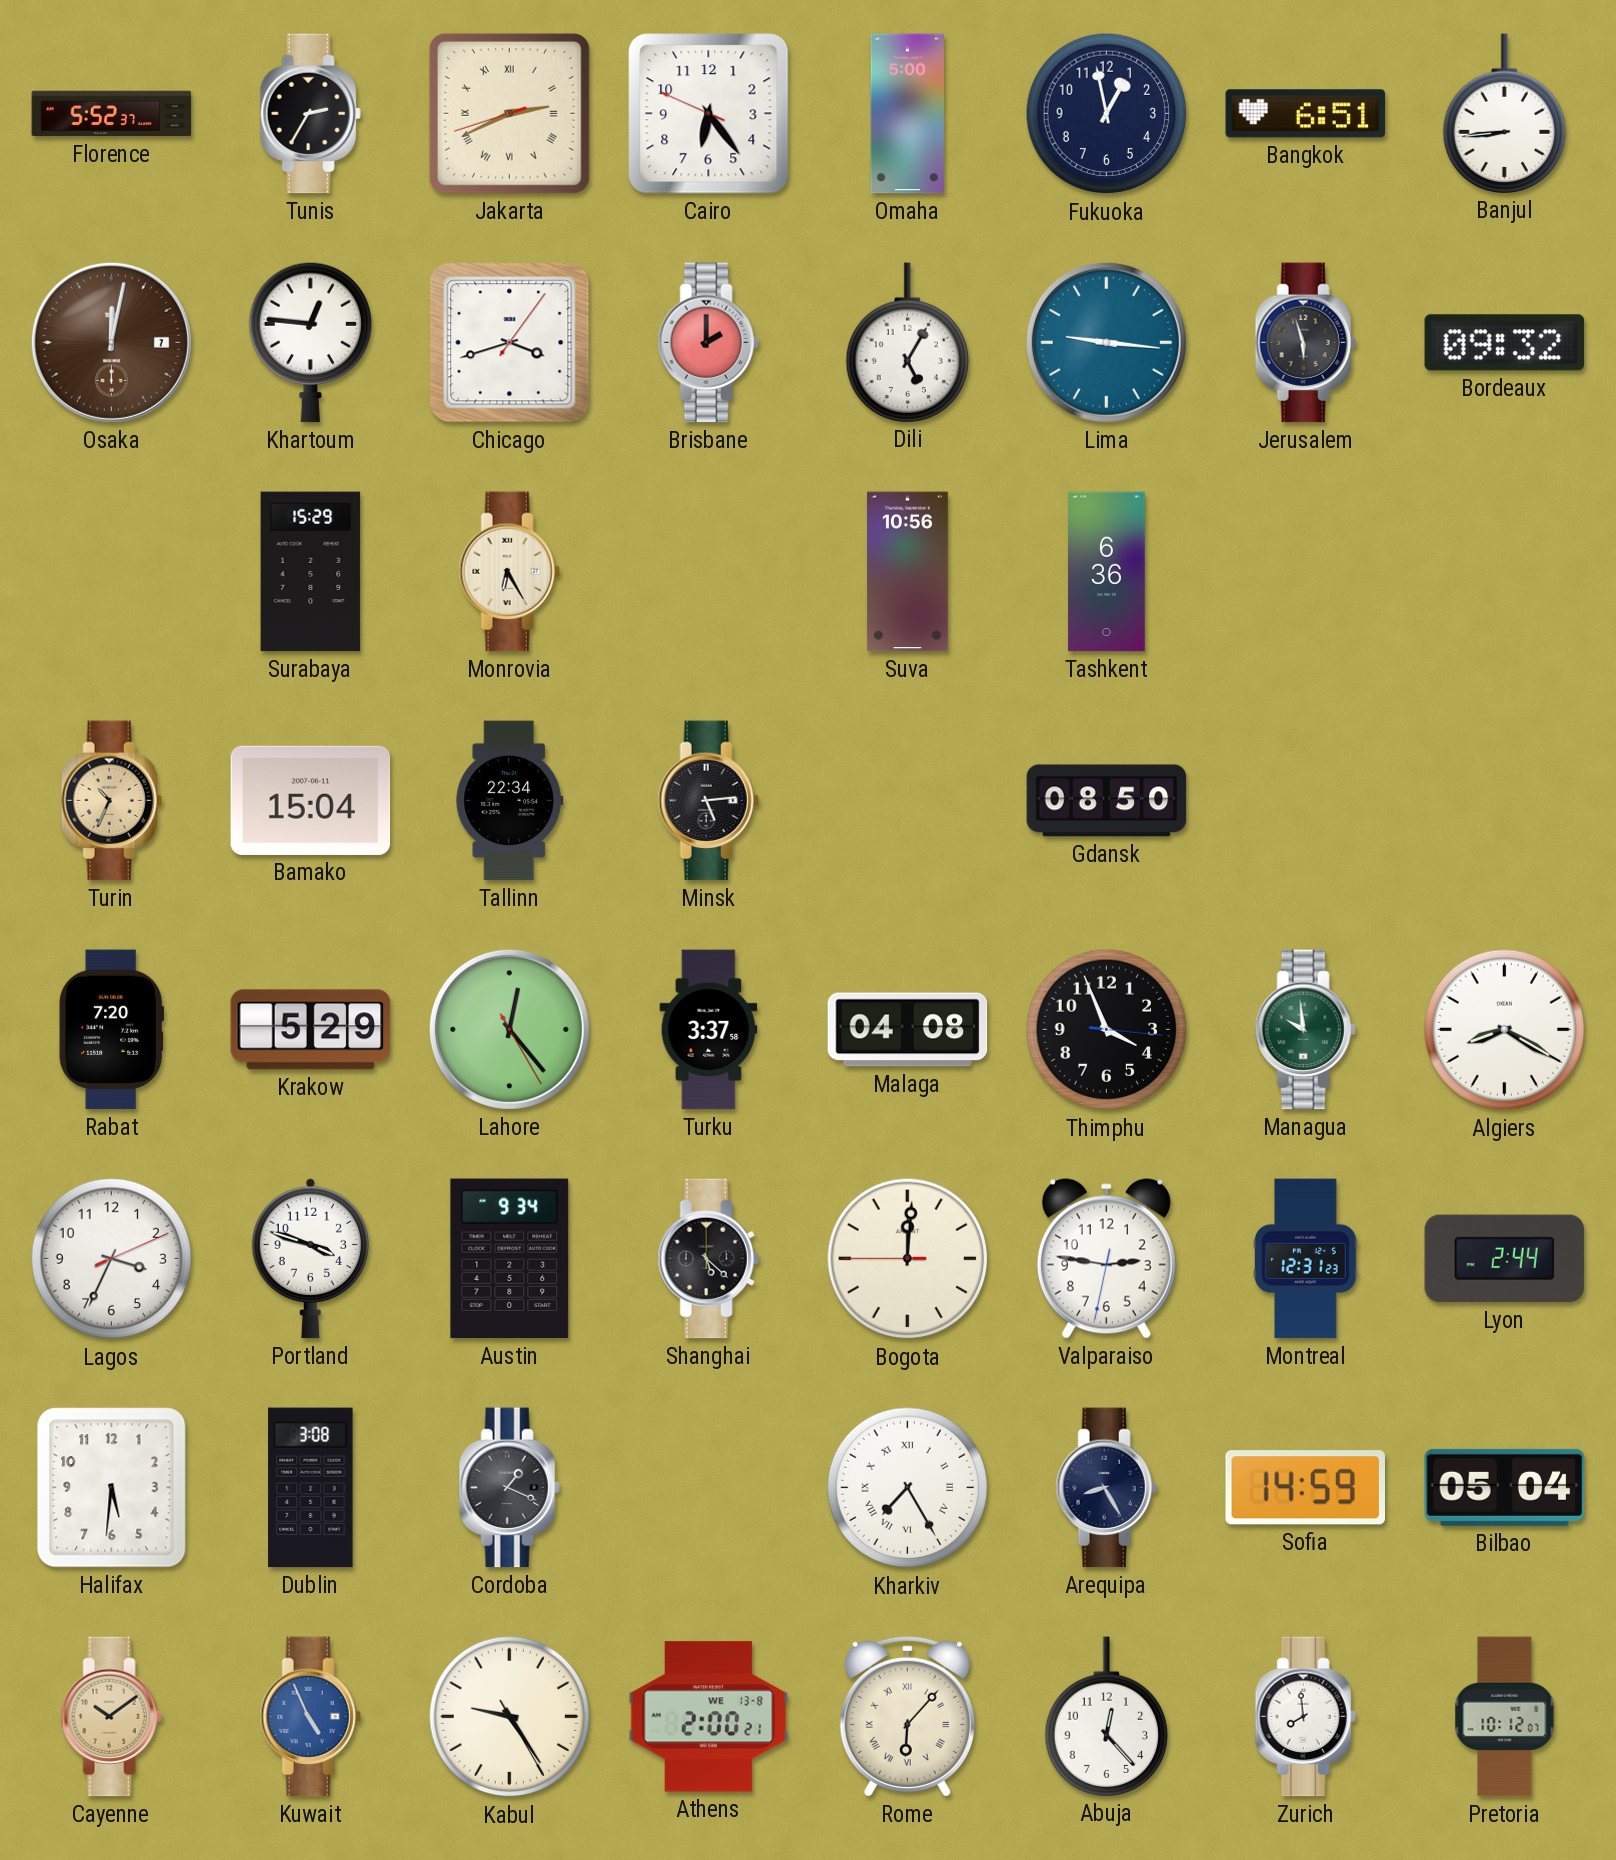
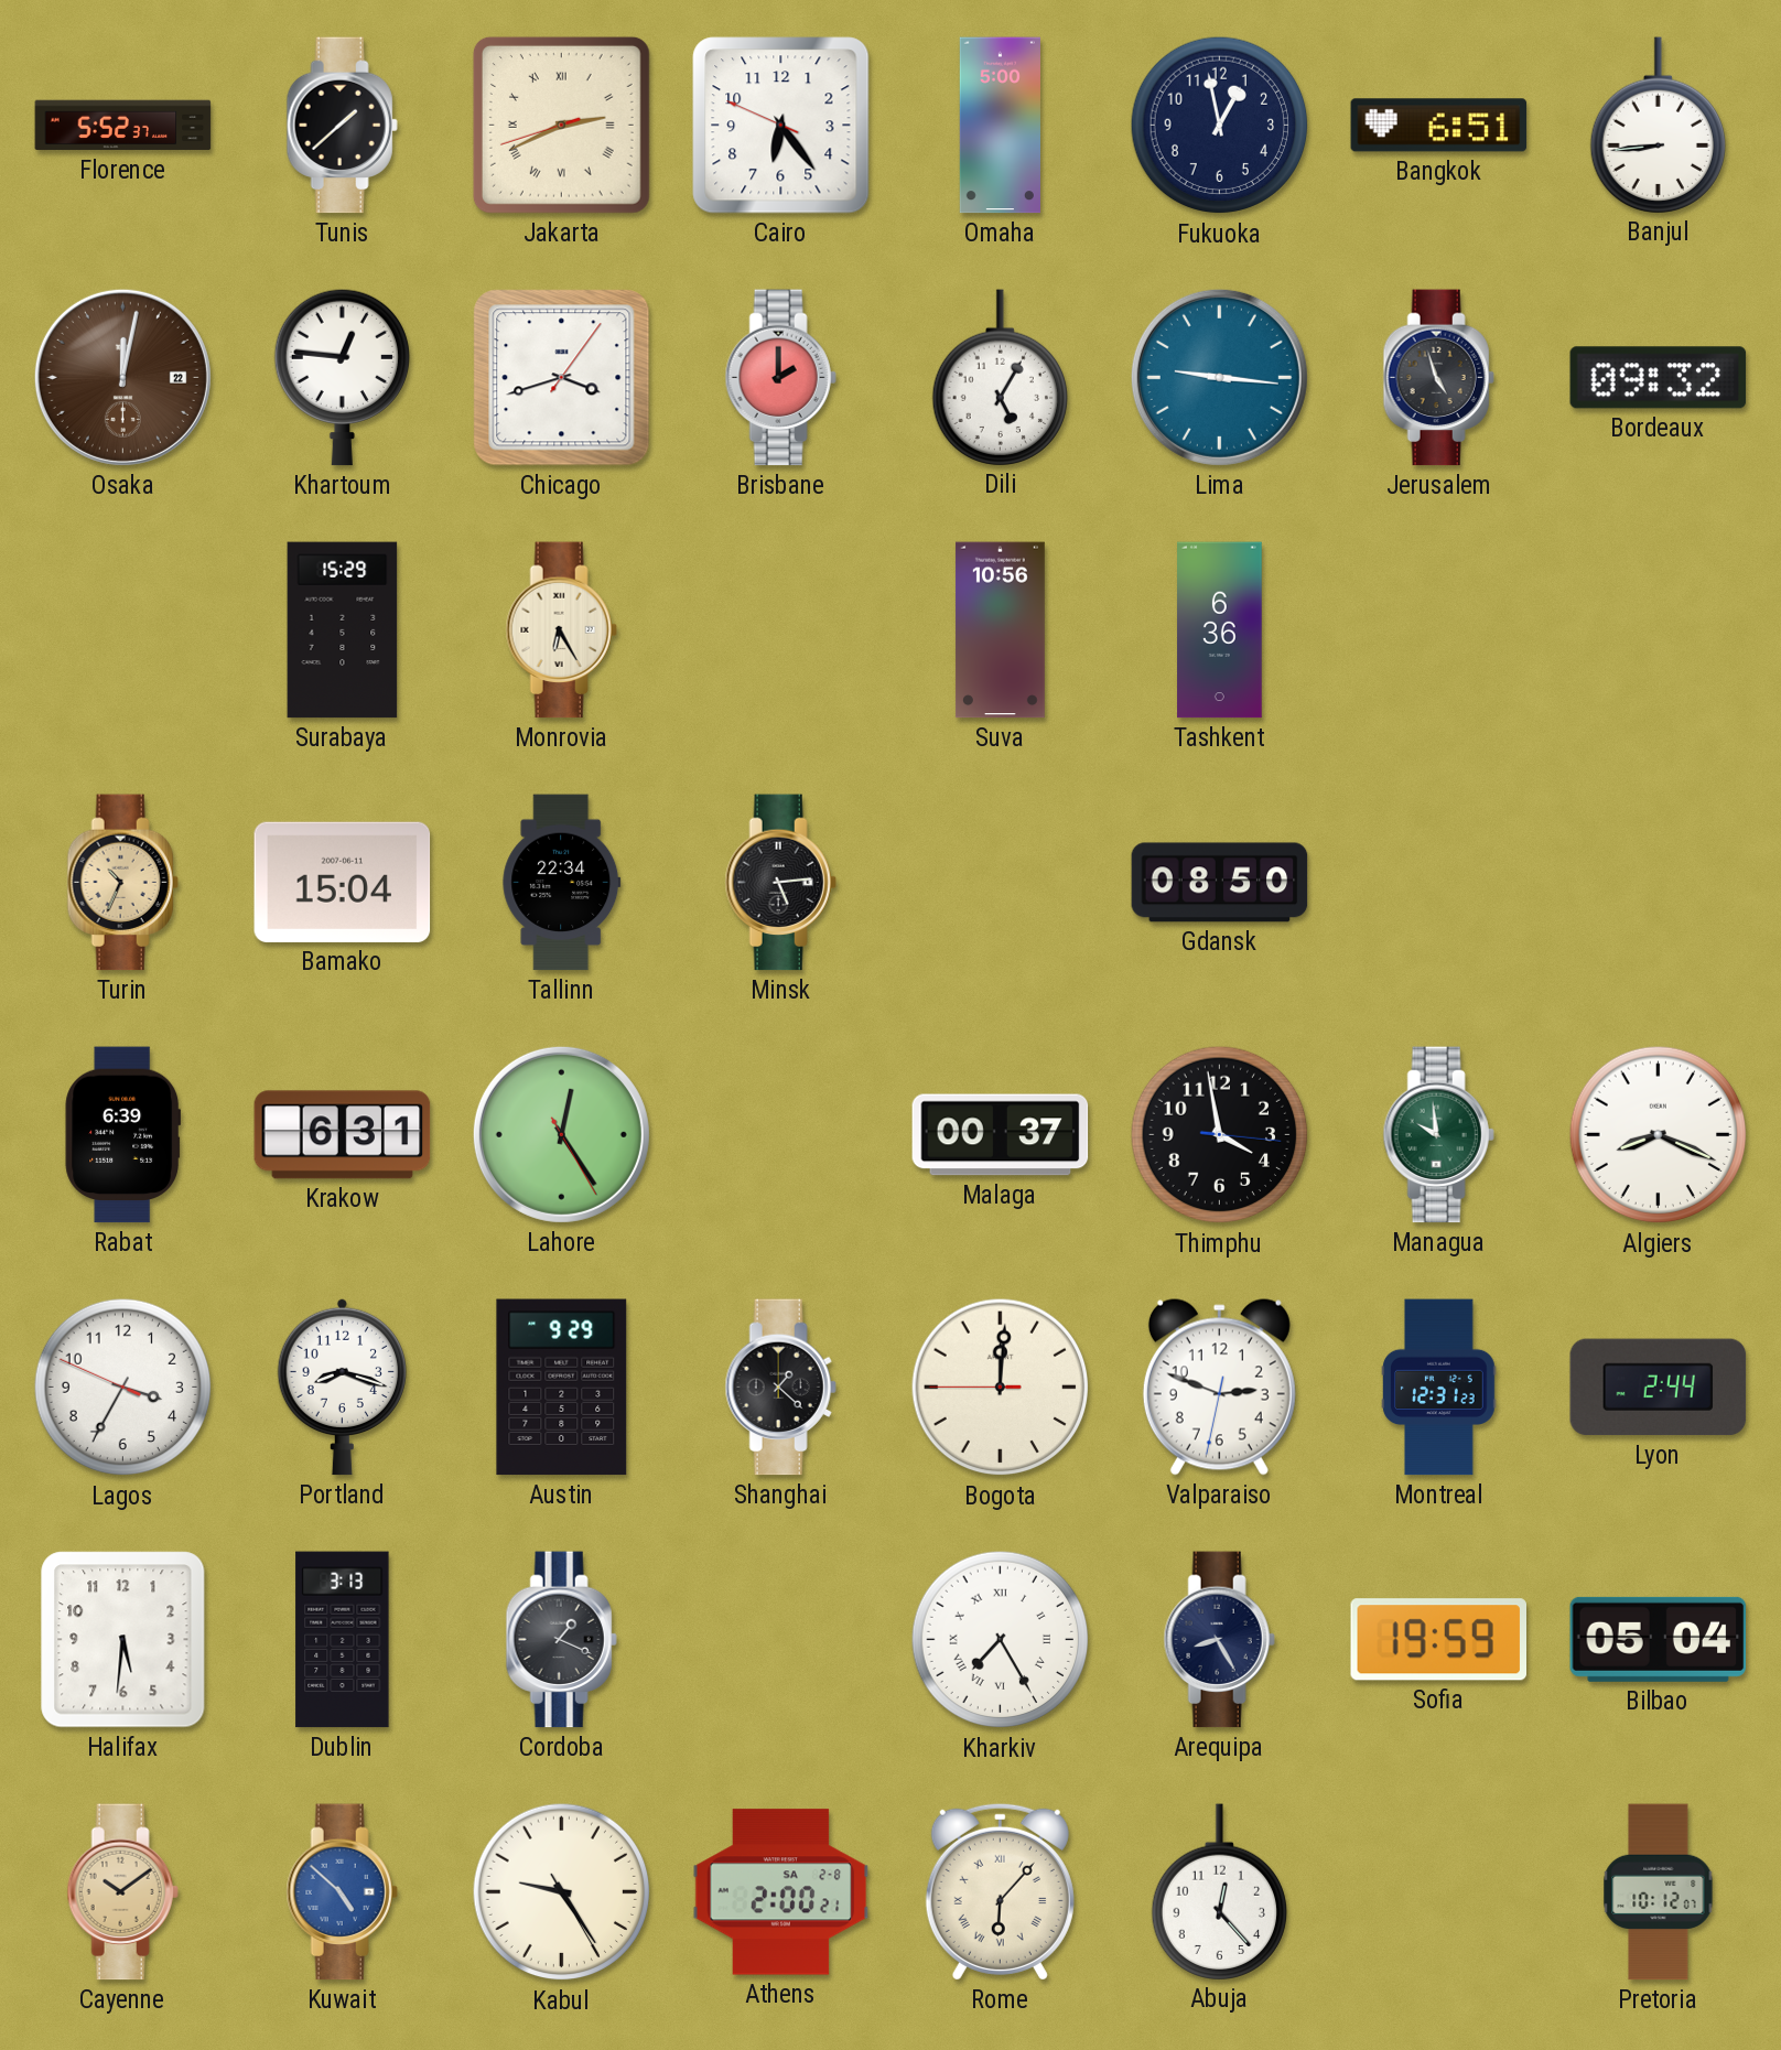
Tunis: 2:35 -> 1:38
Osaka date: 7 -> 22
Jerusalem: 5:57 -> 4:57
Rabat: 7:20 -> 6:39
Krakow: 5:29 -> 6:31
Lahore: 12:23 -> 12:24
Turku: 3:37 -> none
Malaga: 04:08 -> 00:37
Thimphu: 3:56 -> 3:58
Algiers: 8:20 -> 8:19
Lagos: 3:34:11 -> 3:34:49
Portland: 3:48 -> 8:18
Austin: 9:34 -> 9:29
Shanghai: 5:22 -> 1:22
Valparaiso: 2:46 -> 2:48
Dublin: 3:08 -> 3:13
Sofia: 14:59 -> 19:59
Kuwait: 4:56 -> 4:52
Athens date: WE 13-8 -> SA 2-8
Zurich: 7:59 -> none
